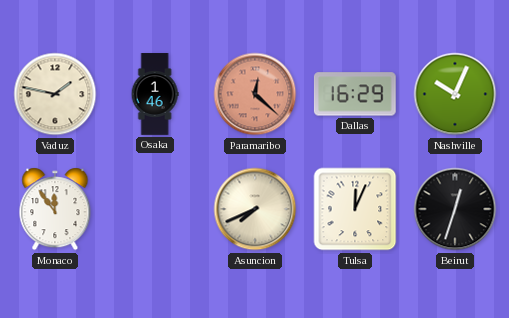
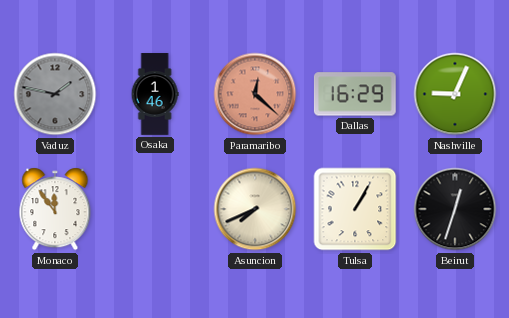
Vaduz dial: cream -> grey
Nashville: 10:04 -> 9:04
Tulsa: 12:04 -> 1:05
